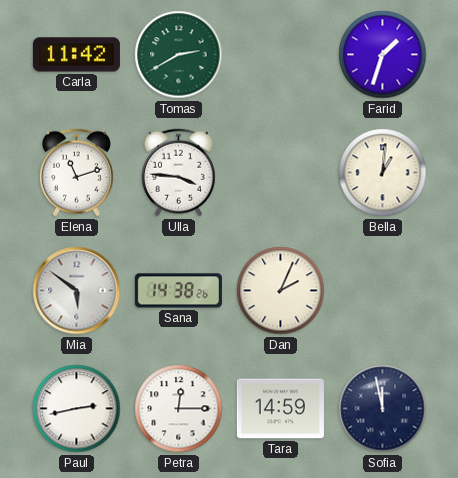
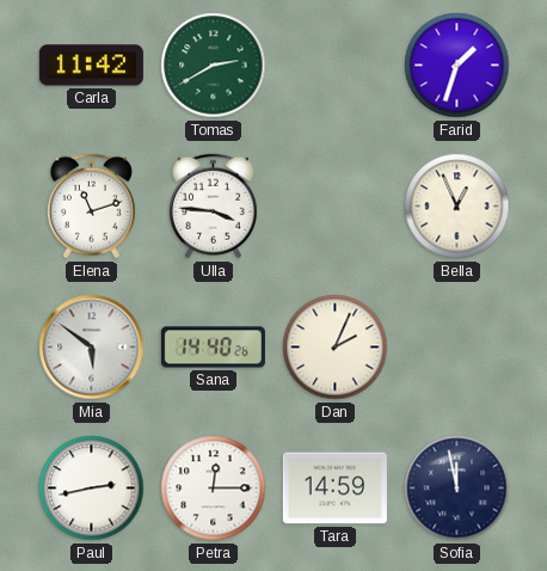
Bella: 1:01 -> 12:56
Sana: 14:38 -> 14:40
